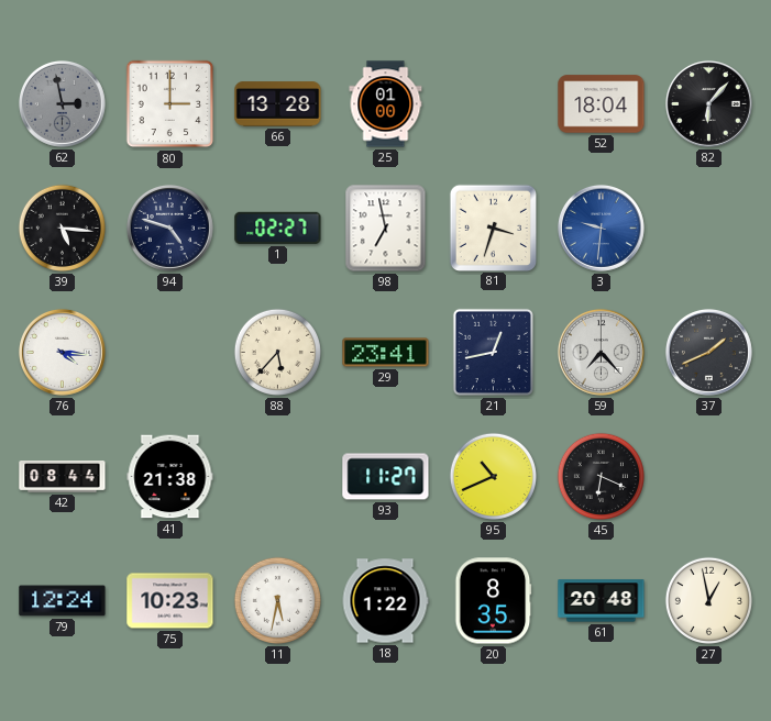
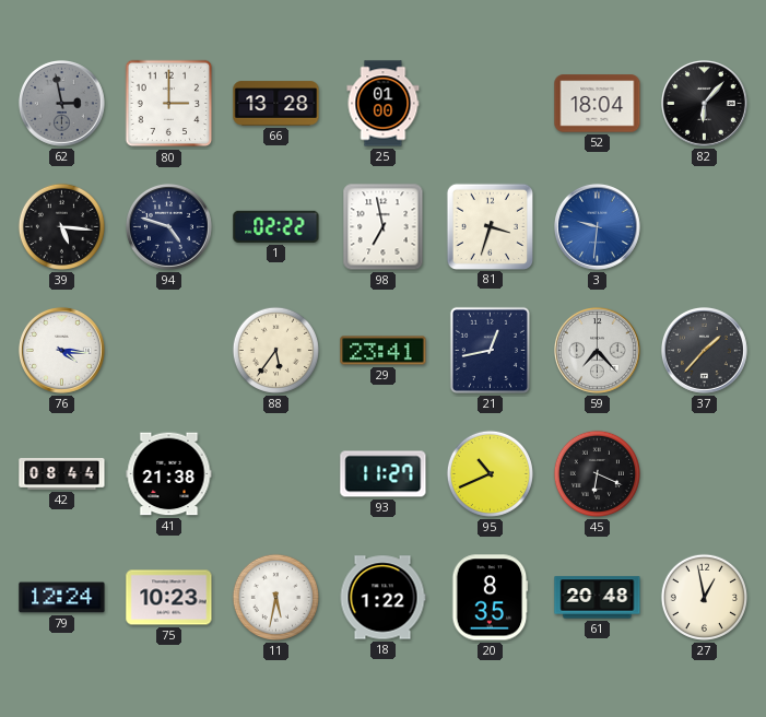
1: 02:27 -> 02:22
88: 5:37 -> 5:36
37: 1:41 -> 1:37
